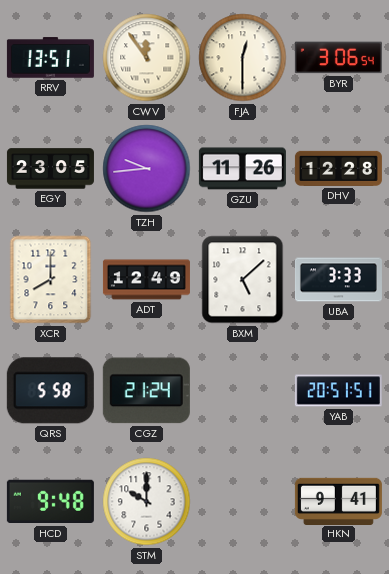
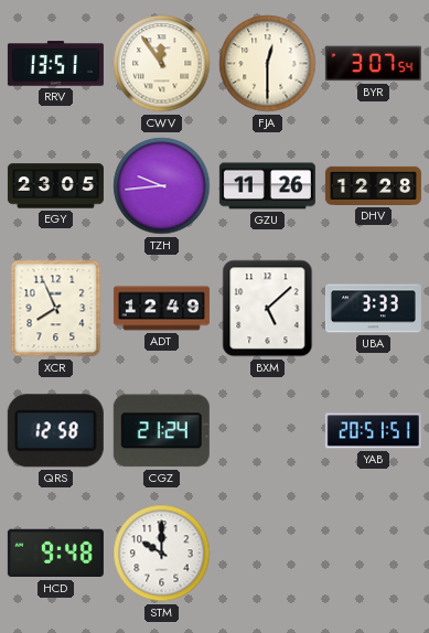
BYR: 3:06 -> 3:07
XCR: 8:00 -> 7:56
QRS: 5:58 -> 12:58
HKN: 9:41 -> none
